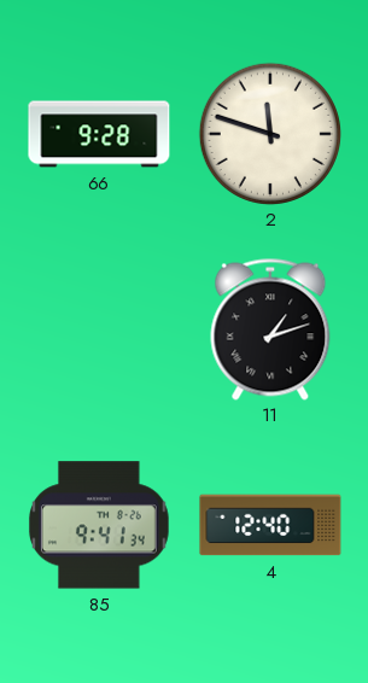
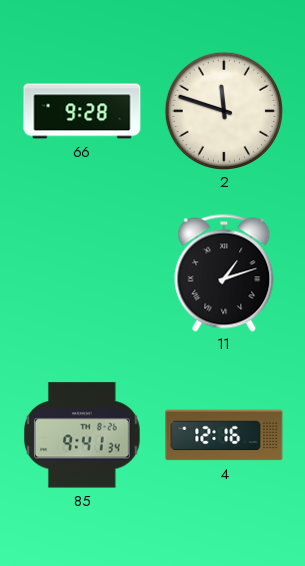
4: 12:40 -> 12:16
